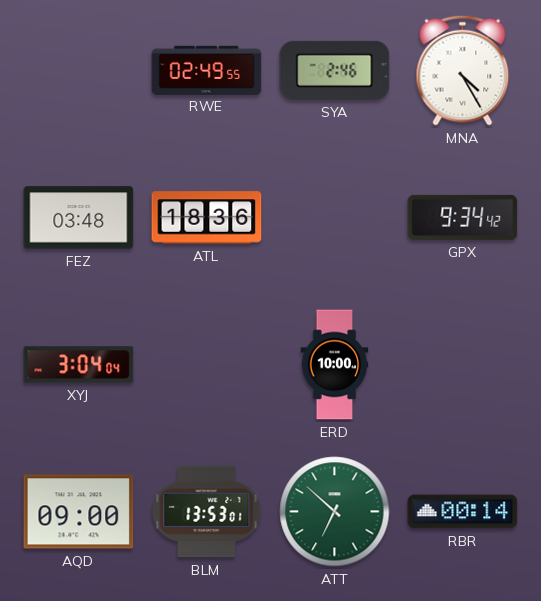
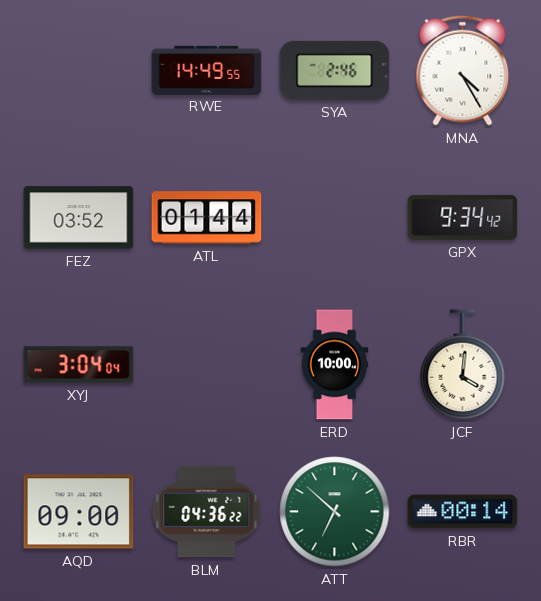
RWE: 02:49 -> 14:49
FEZ: 03:48 -> 03:52
ATL: 18:36 -> 01:44
JCF: none -> 4:01
BLM: 13:53 -> 04:36
